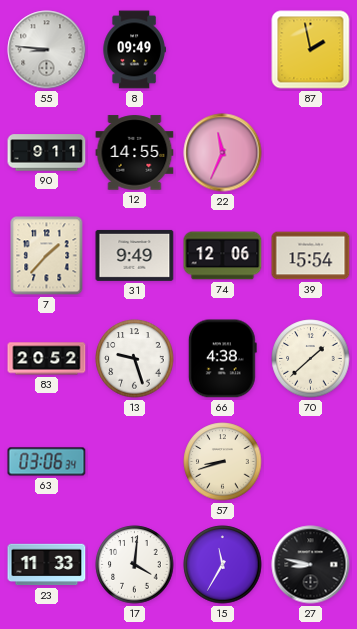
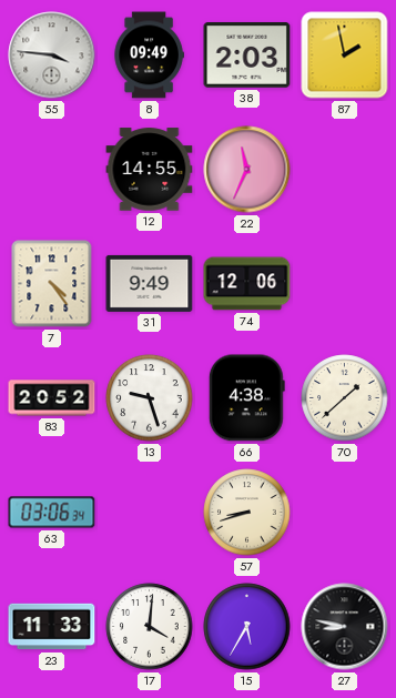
55: 8:46 -> 3:46
38: none -> 2:03
90: 9:11 -> none
7: 1:37 -> 4:24
39: 15:54 -> none
15: 11:35 -> 5:35
